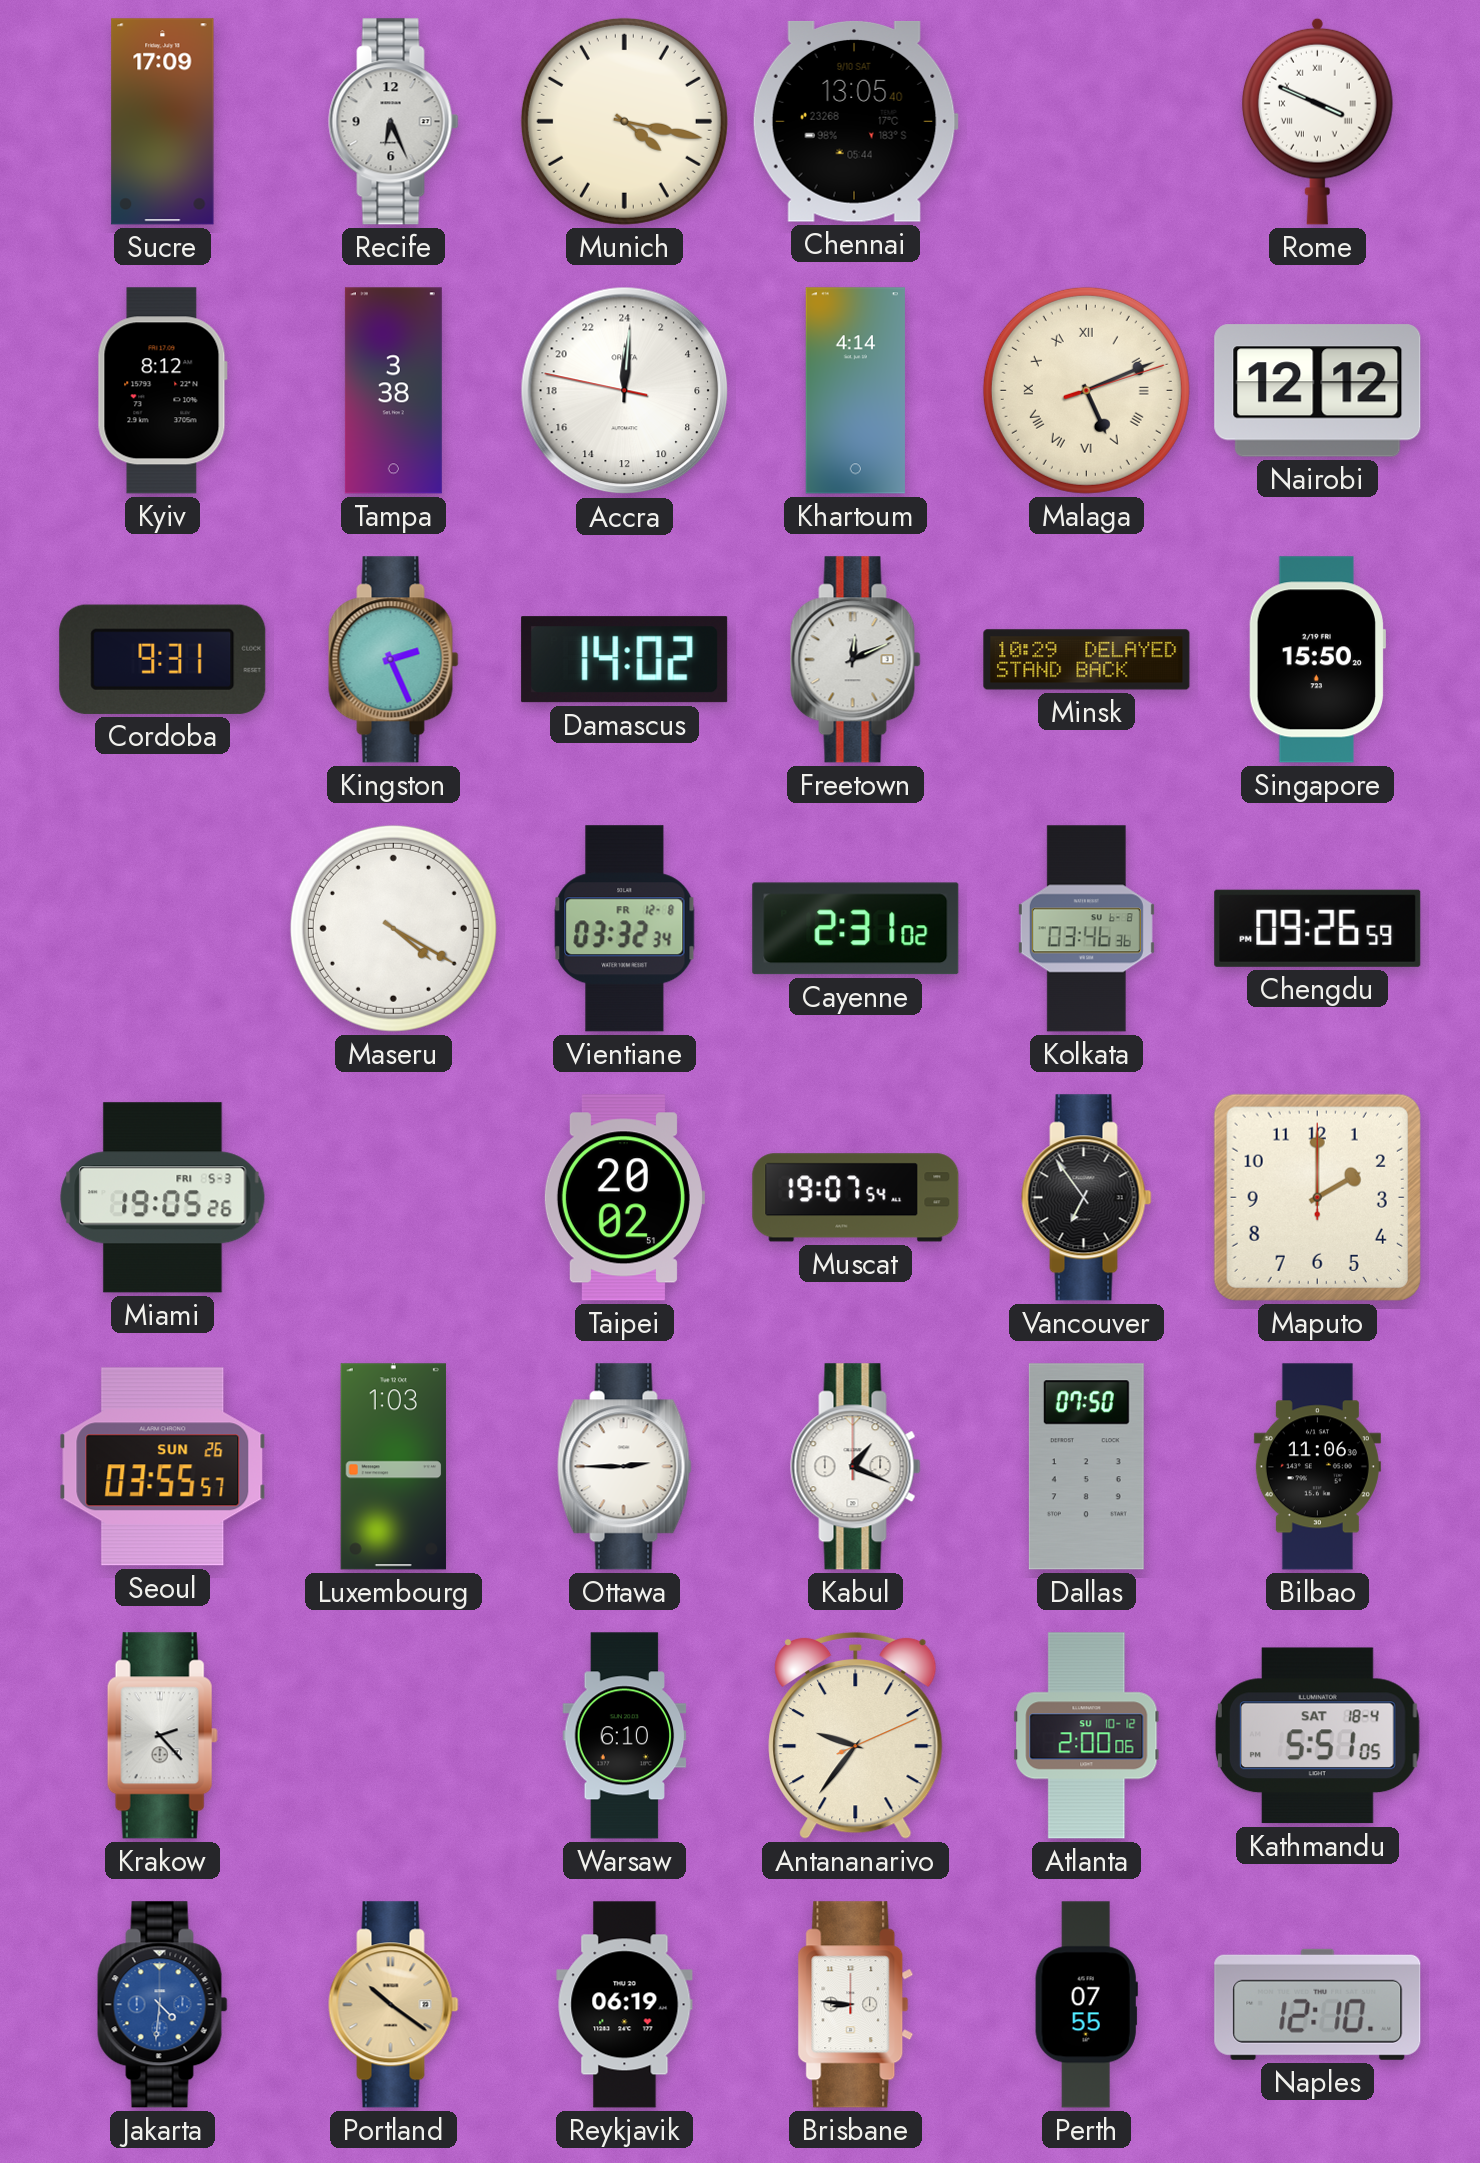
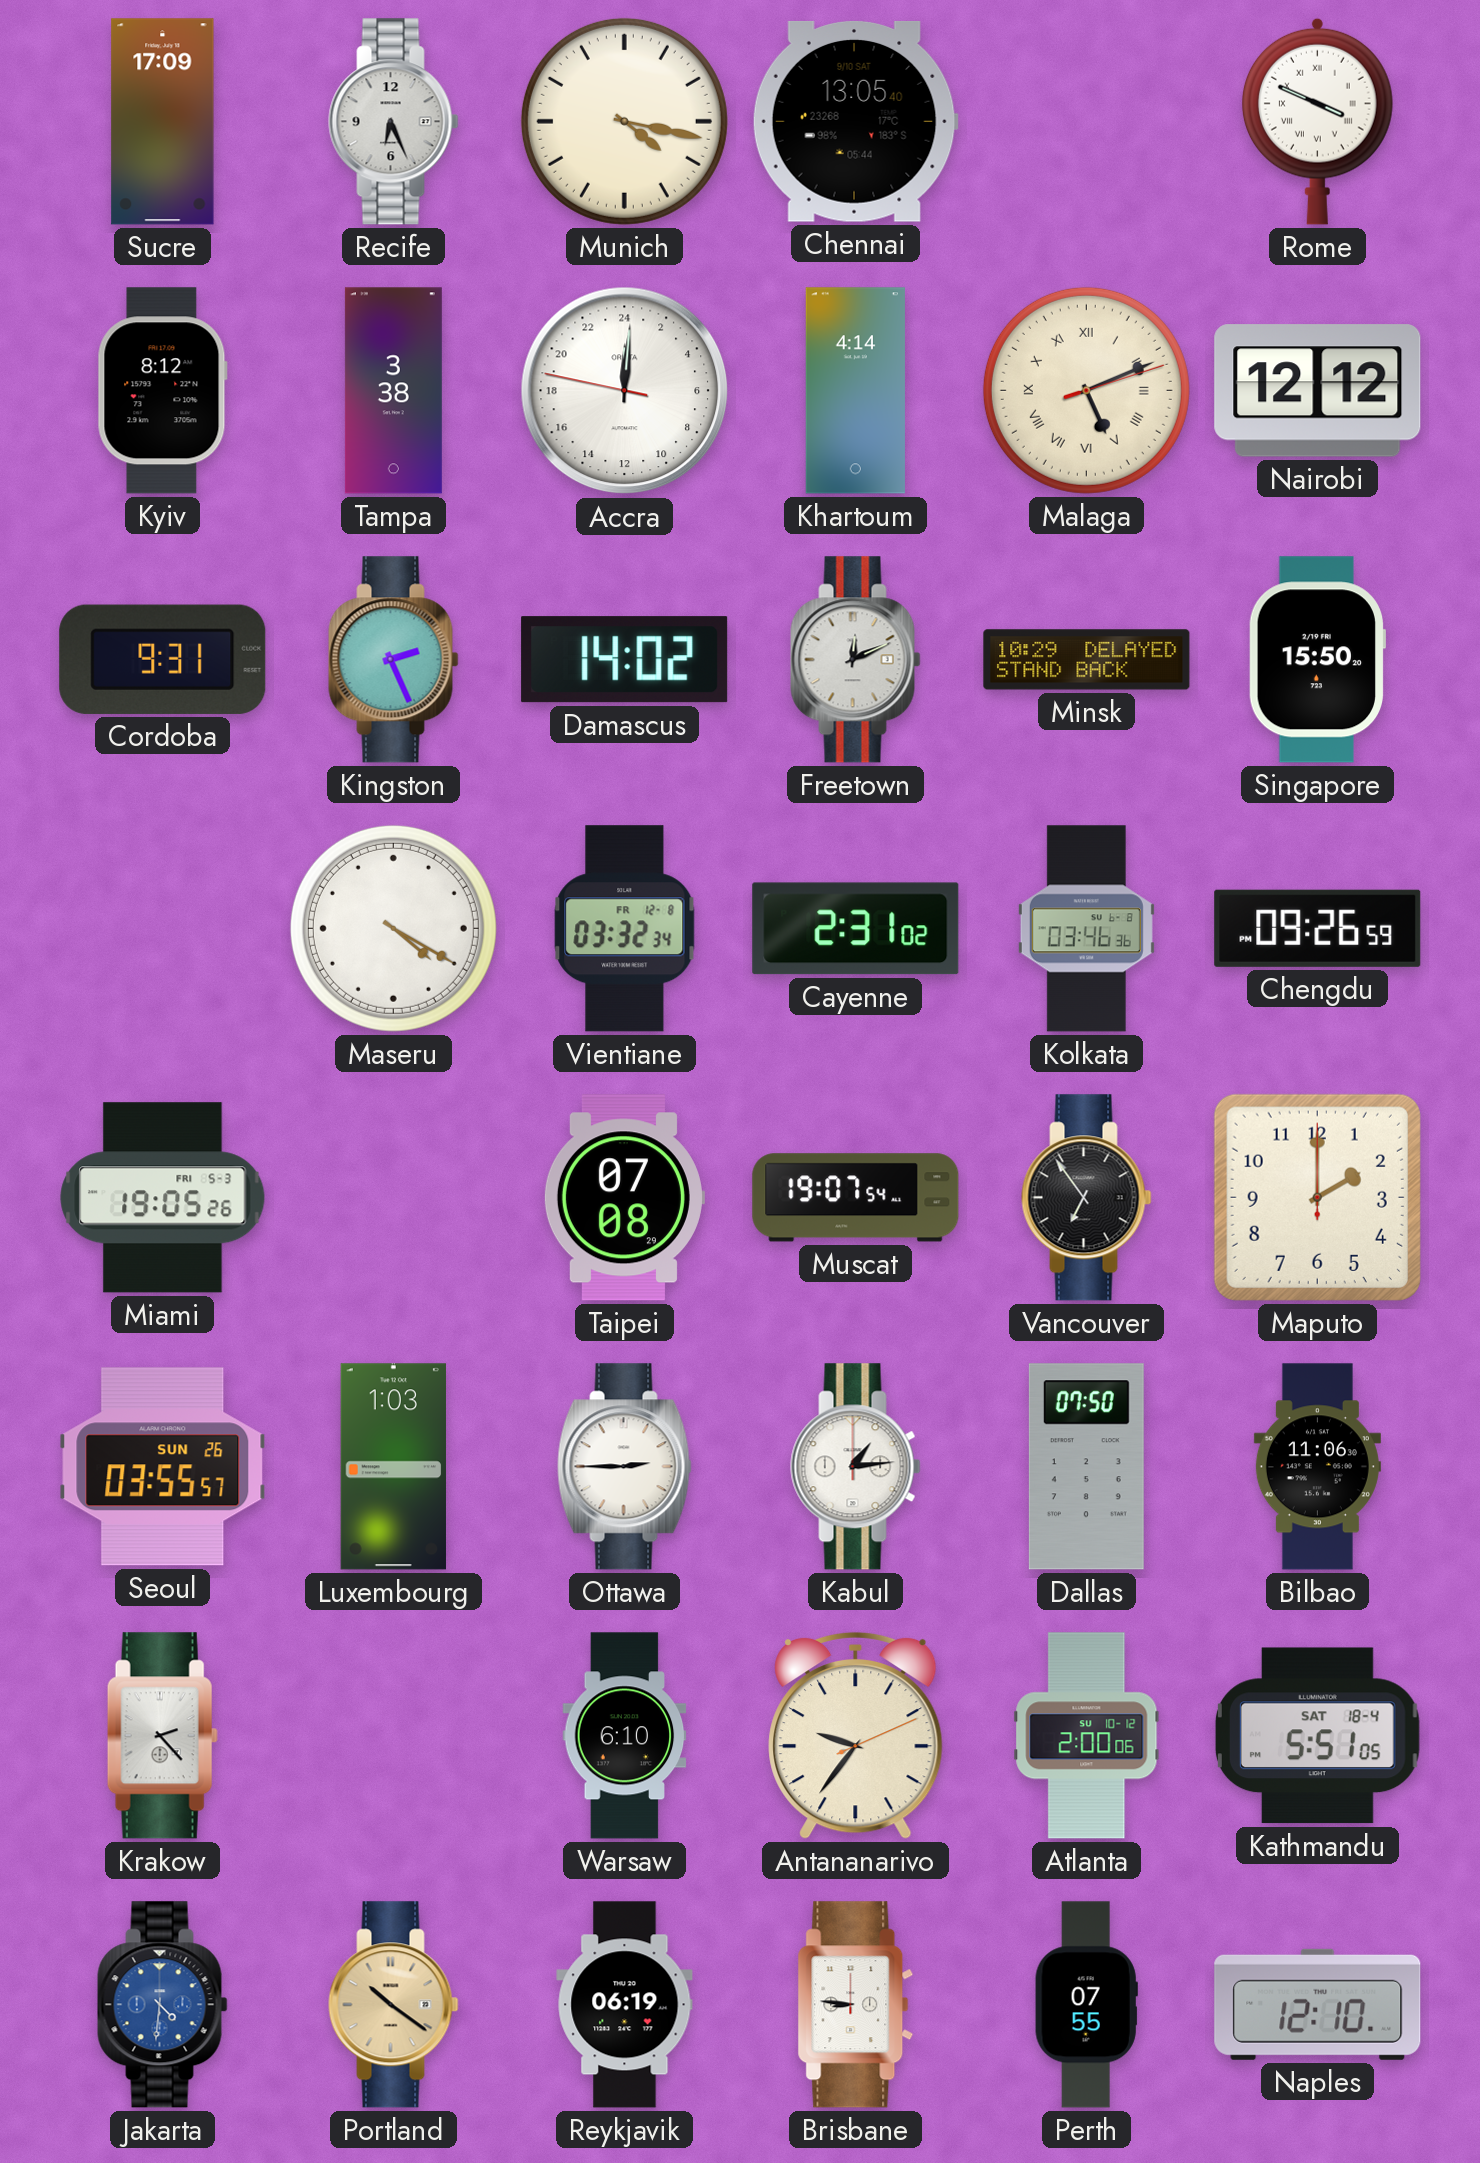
Taipei: 20:02 -> 07:08
Kabul: 1:19 -> 1:14
